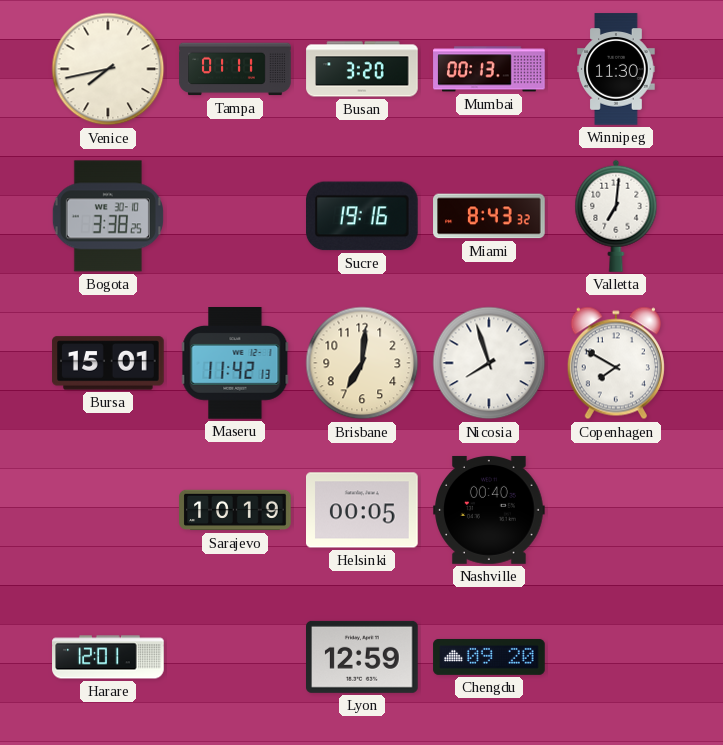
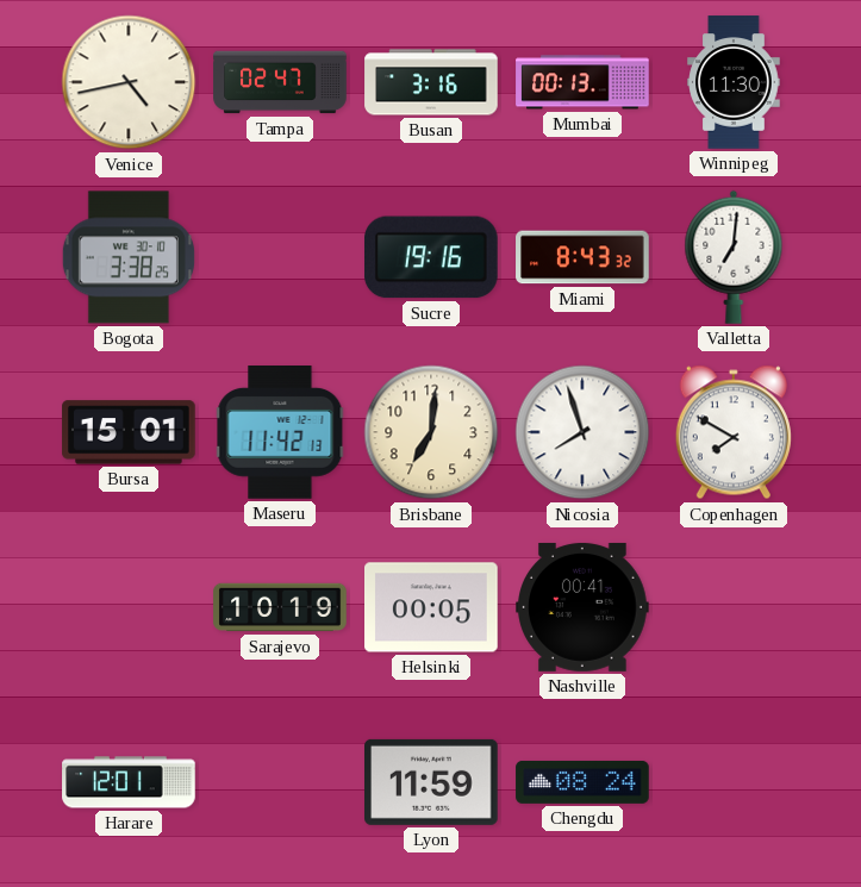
Venice: 7:43 -> 4:43
Tampa: 01:11 -> 02:47
Busan: 3:20 -> 3:16
Nashville: 00:40 -> 00:41
Lyon: 12:59 -> 11:59
Chengdu: 09:20 -> 08:24
